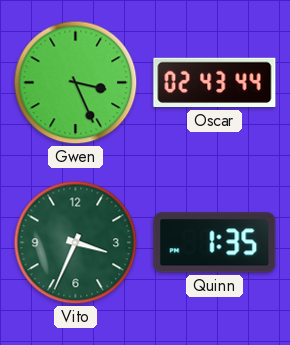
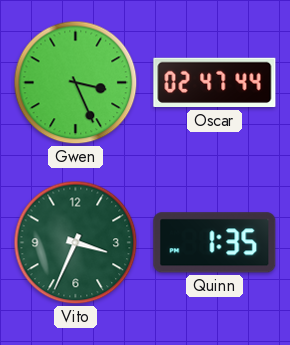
Oscar: 02:43 -> 02:47
